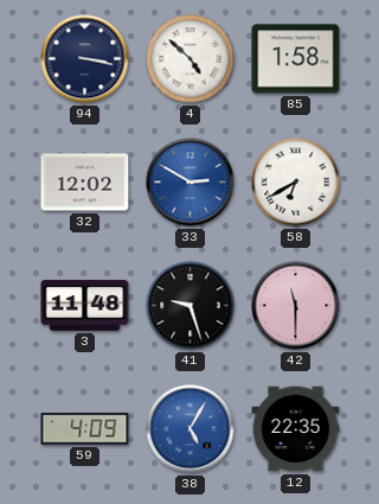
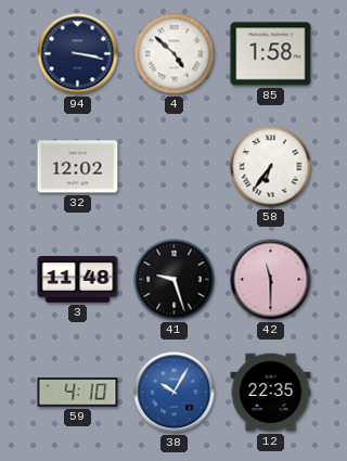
33: 2:50 -> none
58: 6:40 -> 6:36
59: 4:09 -> 4:10
38: 5:05 -> 10:05
